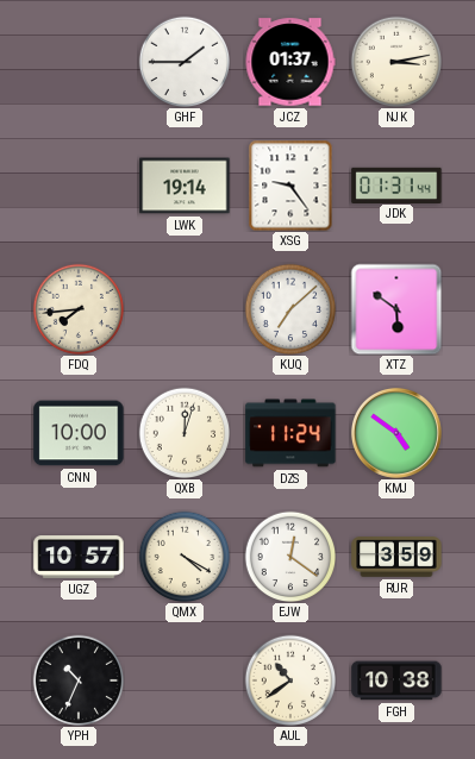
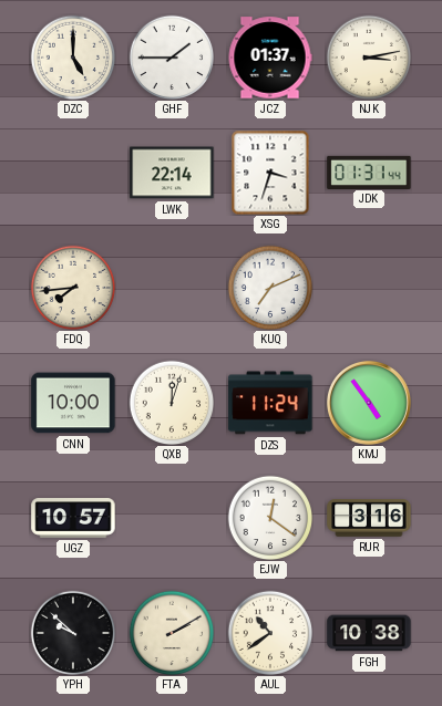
DZC: none -> 5:00
LWK: 19:14 -> 22:14
XSG: 9:24 -> 3:33
KUQ: 7:08 -> 7:11
XTZ: 5:51 -> none
KMJ: 4:51 -> 4:54
QMX: 4:20 -> none
RUR: 3:59 -> 3:16
YPH: 10:34 -> 9:52
FTA: none -> 2:10
